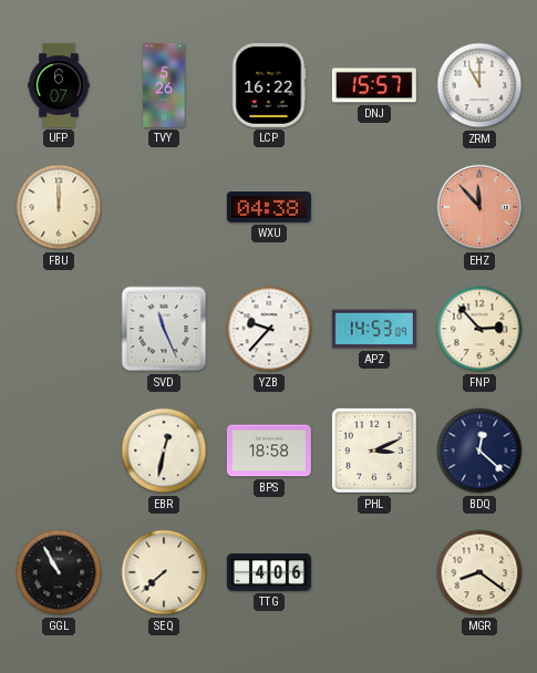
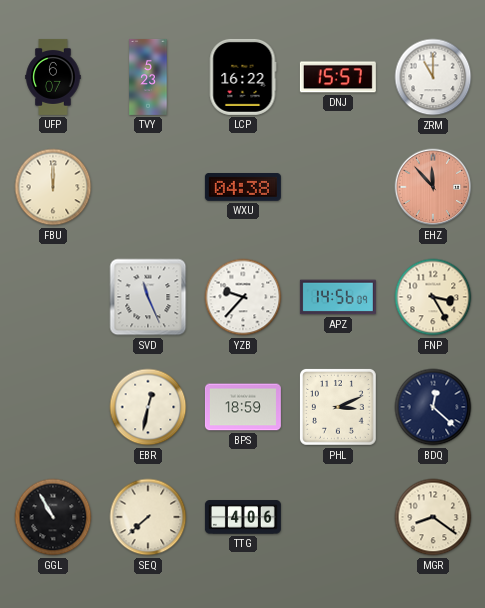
TVY: 5:26 -> 5:23
APZ: 14:53 -> 14:56
FNP: 2:53 -> 3:25
BPS: 18:58 -> 18:59
